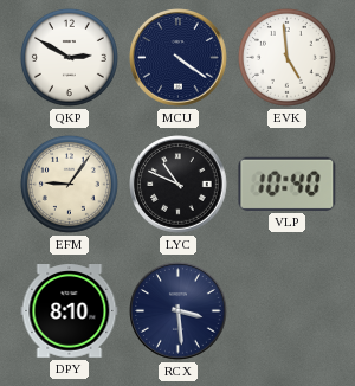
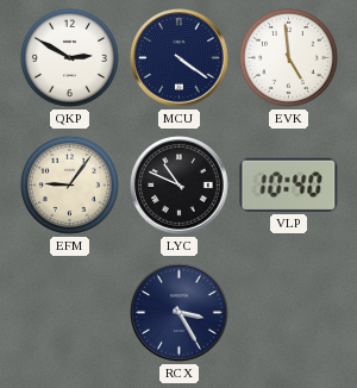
DPY: 8:10 -> none
RCX: 3:29 -> 3:25
